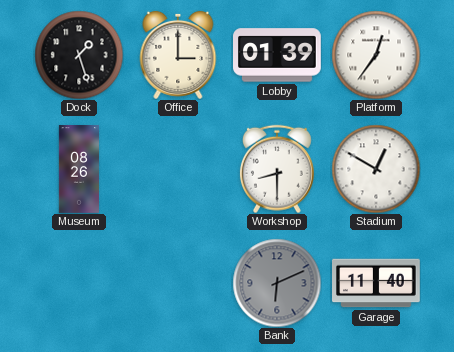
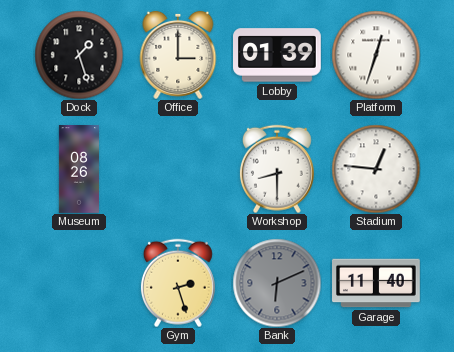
Platform: 12:36 -> 12:33
Stadium: 12:50 -> 12:46
Gym: none -> 2:27
